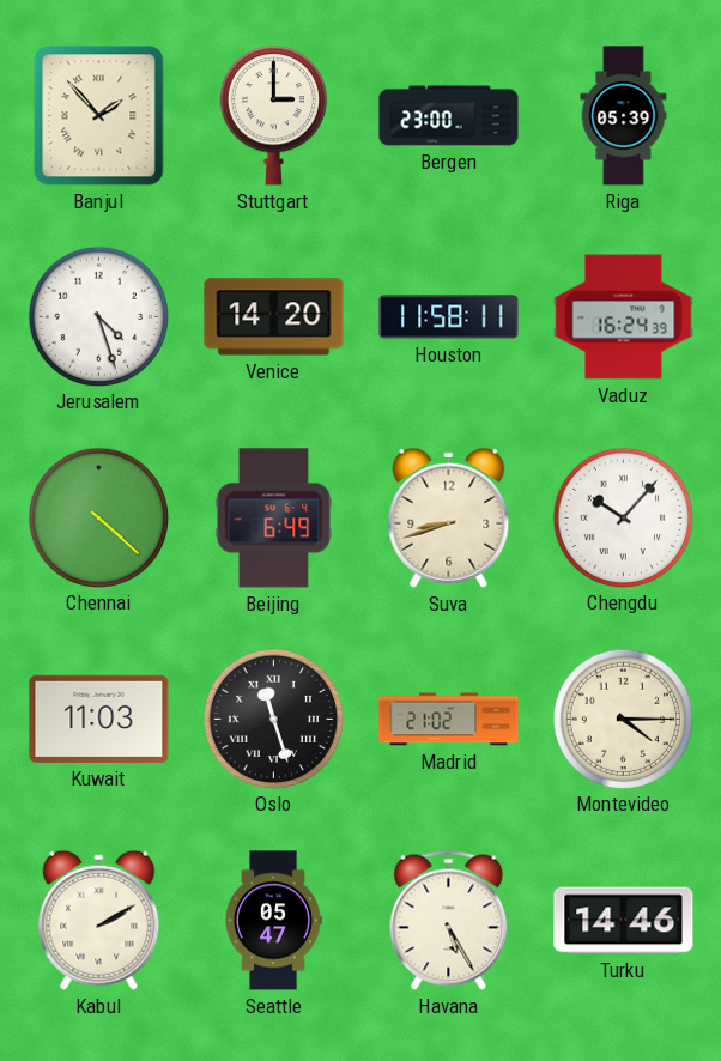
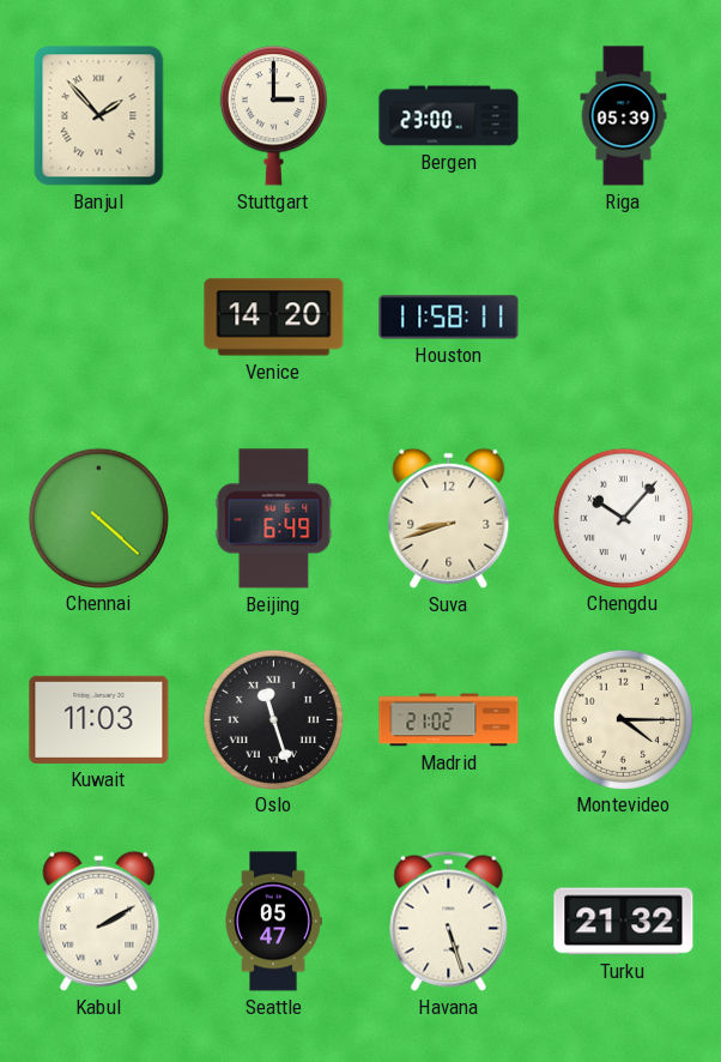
Jerusalem: 4:27 -> none
Vaduz: 16:24 -> none
Havana: 5:25 -> 5:27
Turku: 14:46 -> 21:32
